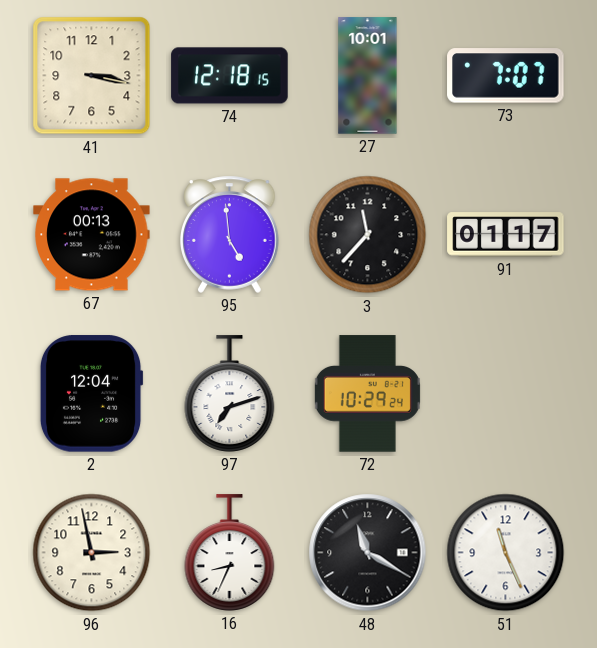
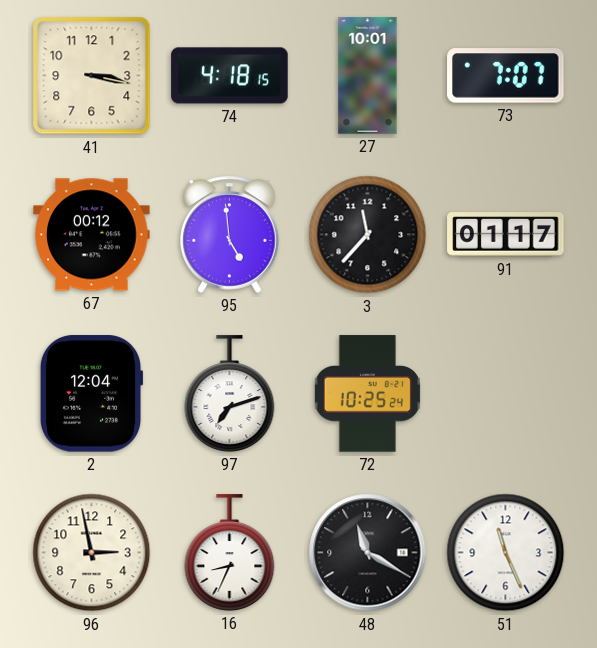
74: 12:18 -> 4:18
67: 00:13 -> 00:12
72: 10:29 -> 10:25
